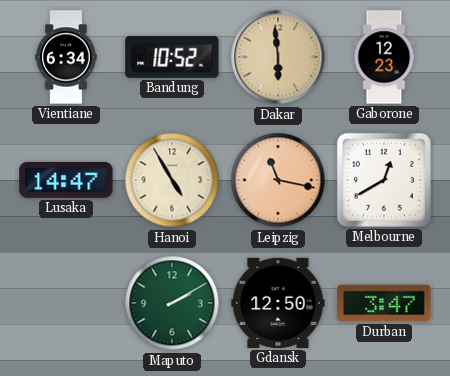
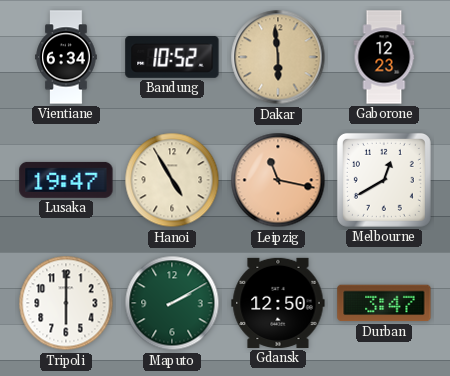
Lusaka: 14:47 -> 19:47
Tripoli: none -> 6:00
